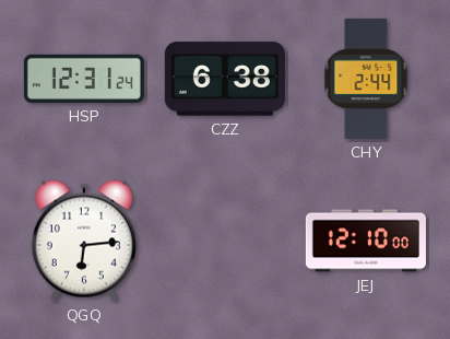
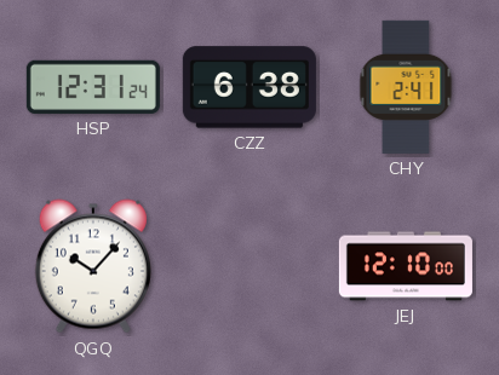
CHY: 2:44 -> 2:41
QGQ: 6:14 -> 10:07
